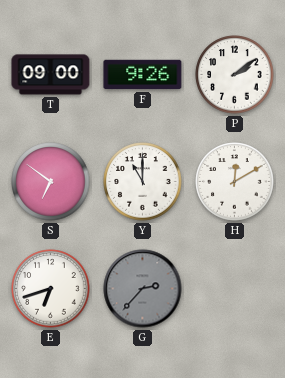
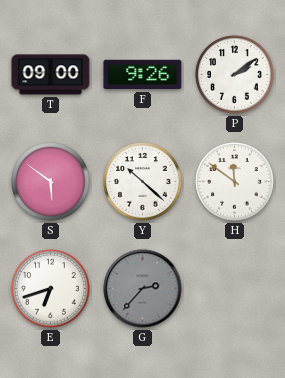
S: 6:51 -> 5:51
Y: 11:00 -> 10:22
H: 12:10 -> 11:51
